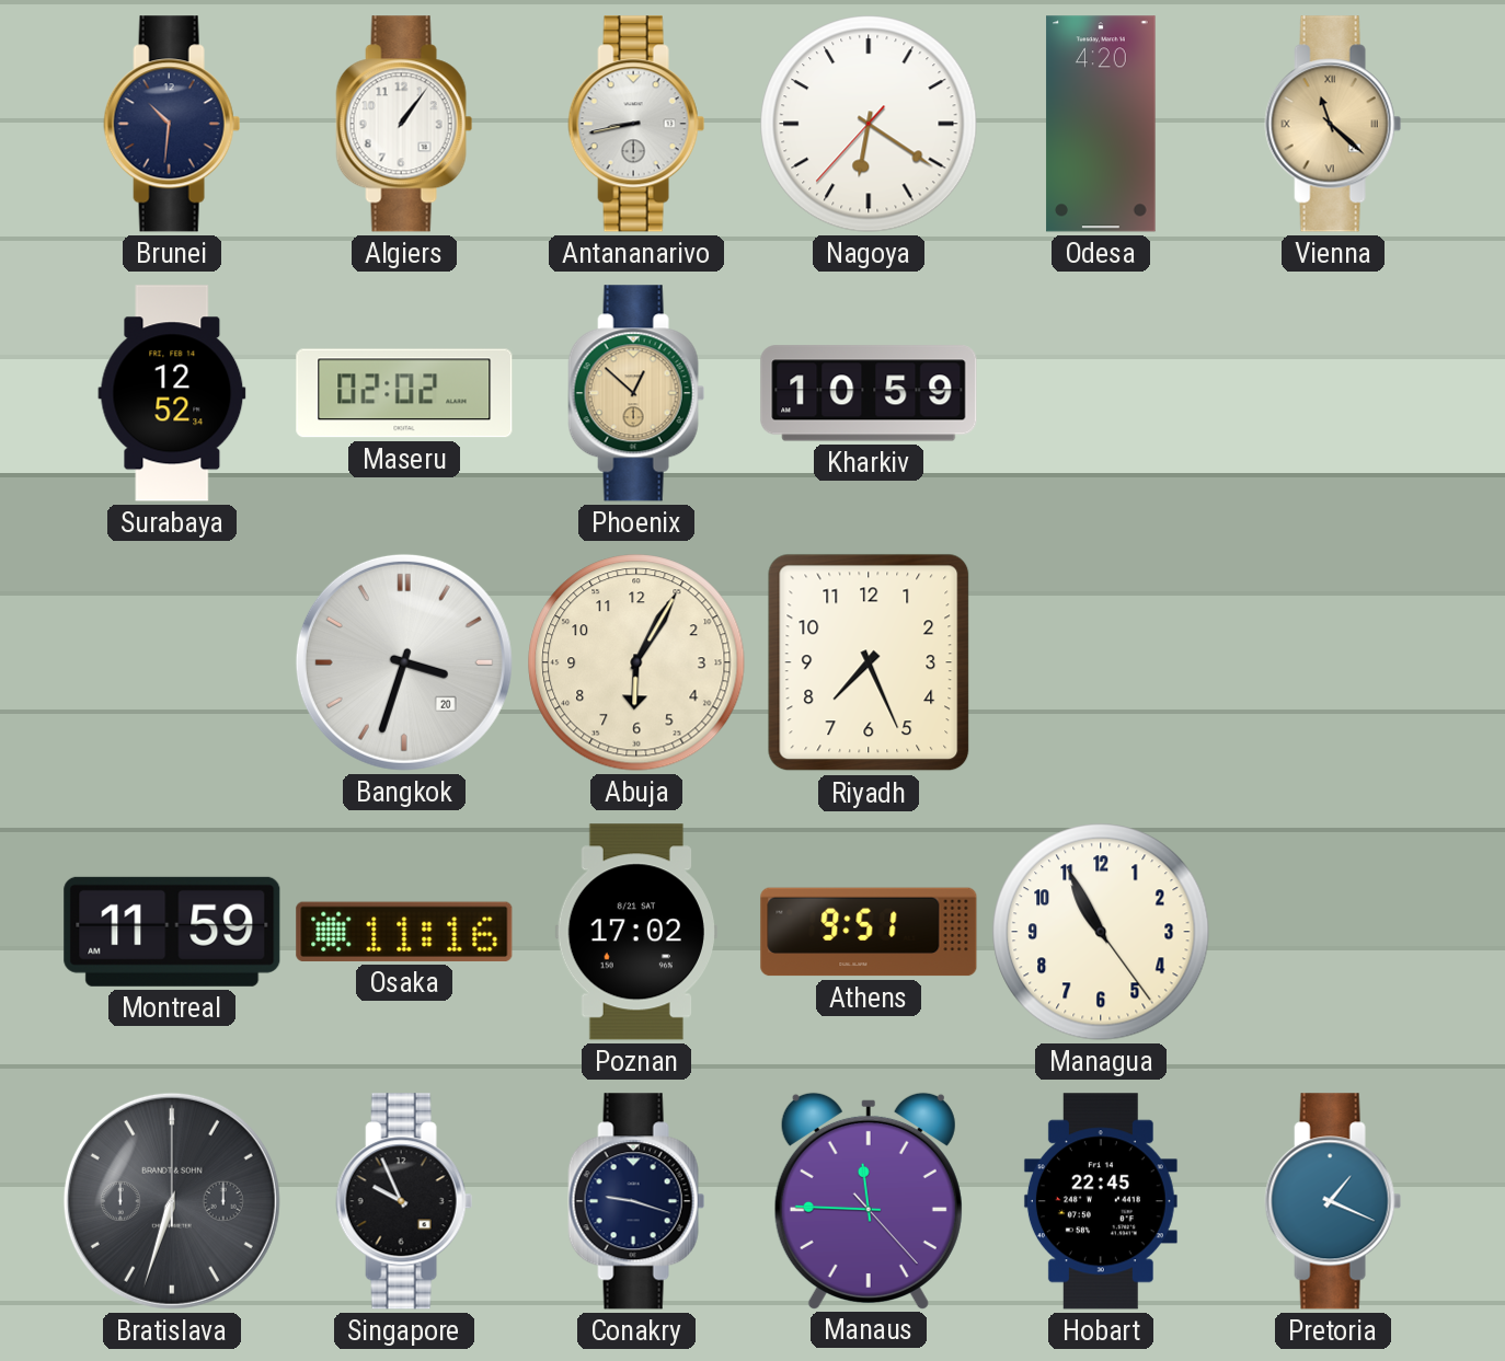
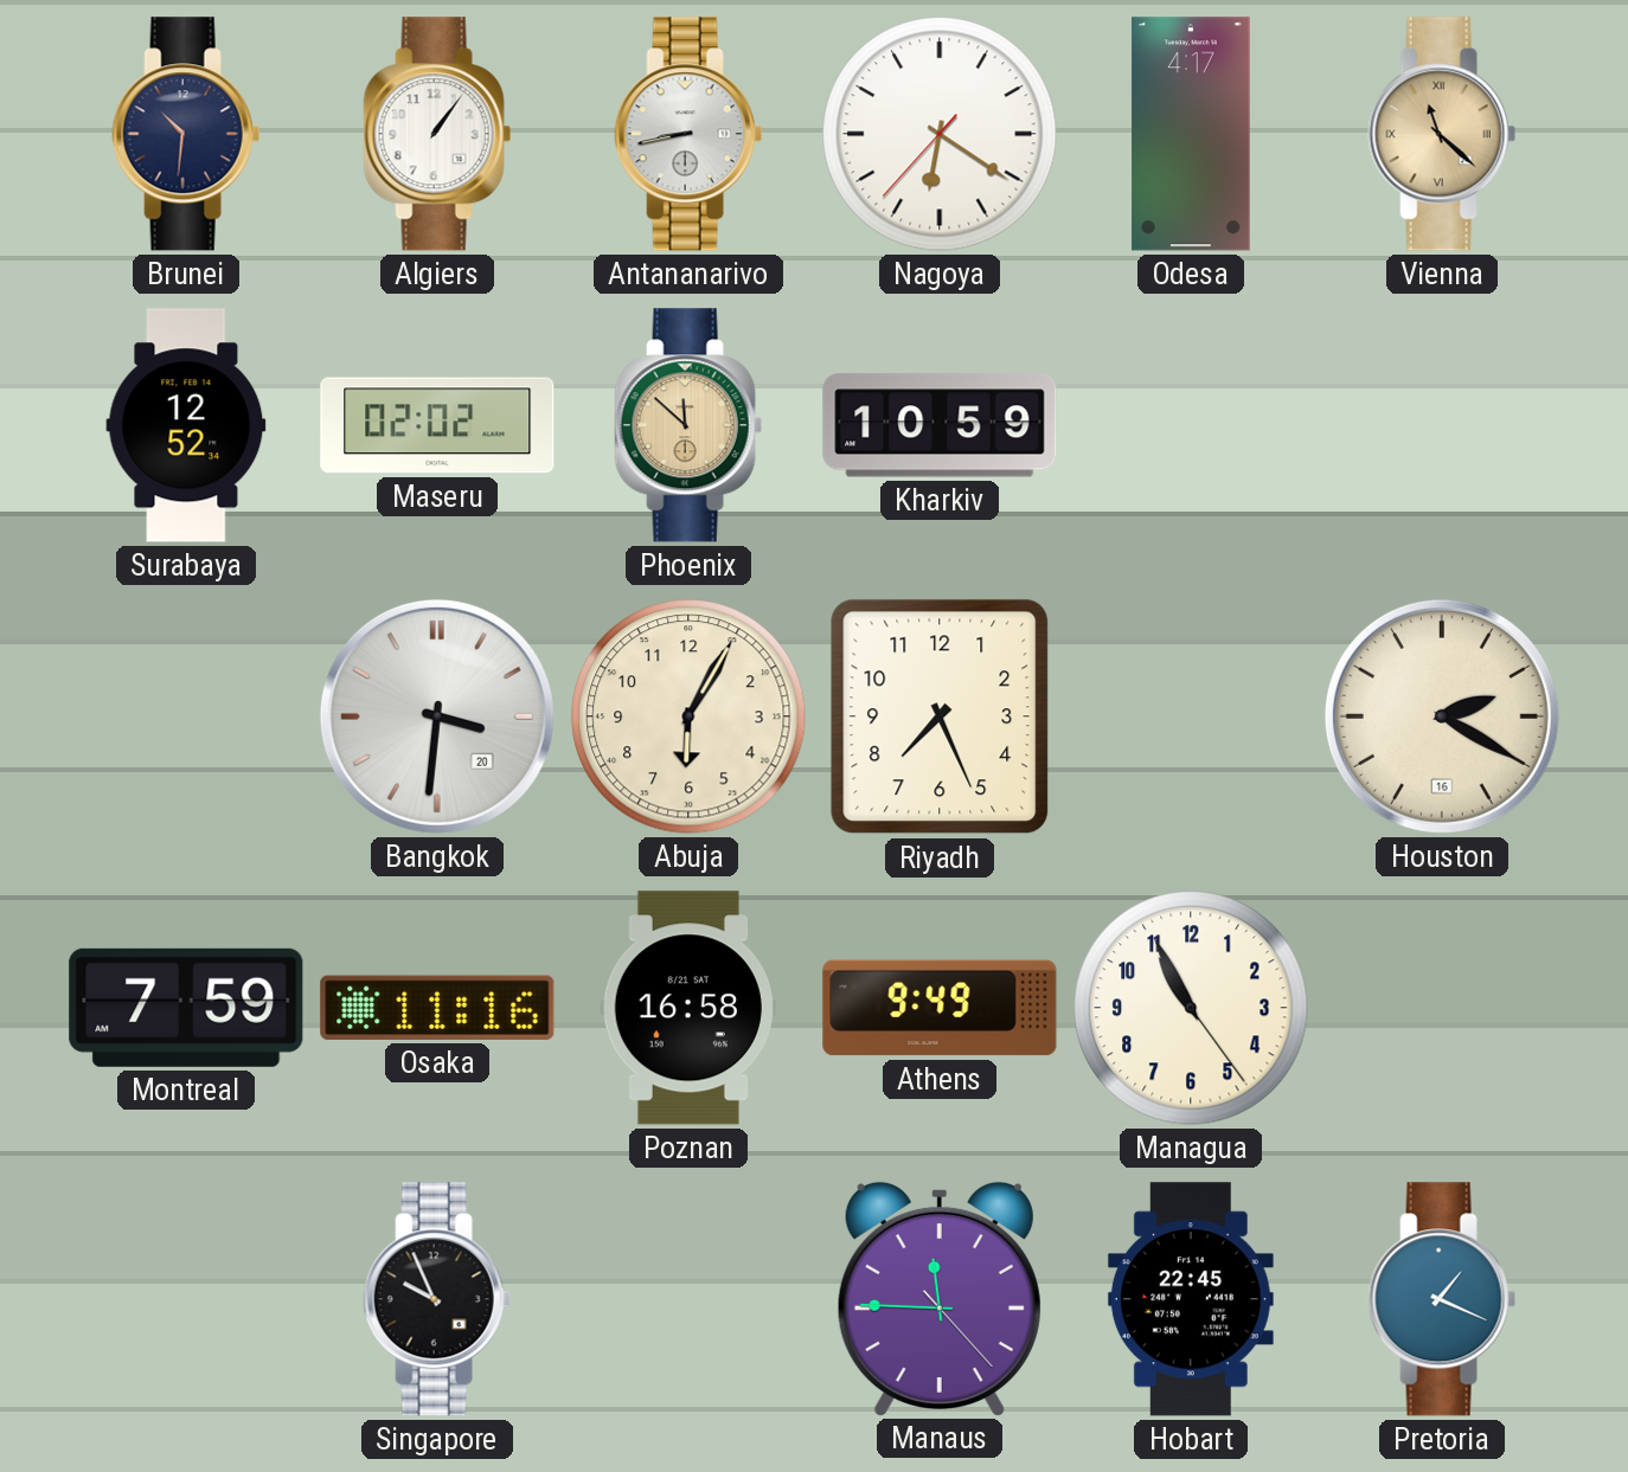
Odesa: 4:20 -> 4:17
Phoenix: 12:52 -> 11:52
Bangkok: 3:33 -> 3:31
Houston: none -> 2:20
Montreal: 11:59 -> 7:59
Poznan: 17:02 -> 16:58
Athens: 9:51 -> 9:49
Bratislava: 6:33 -> none
Conakry: 9:18 -> none
